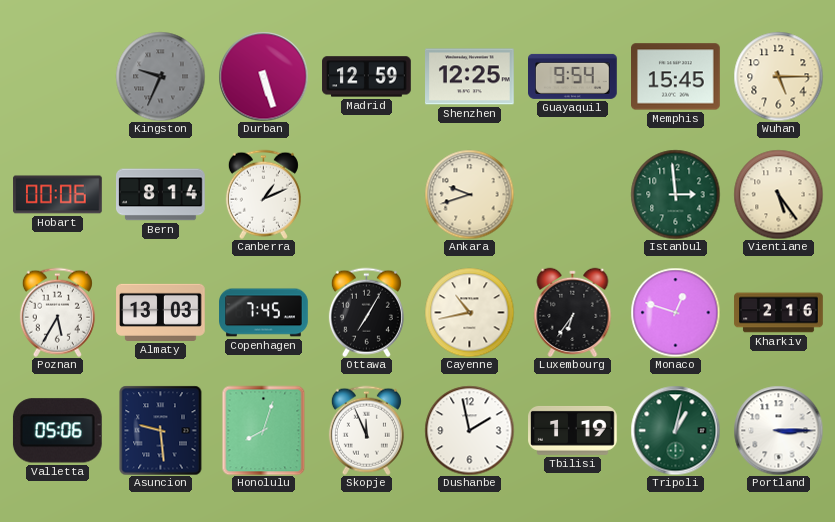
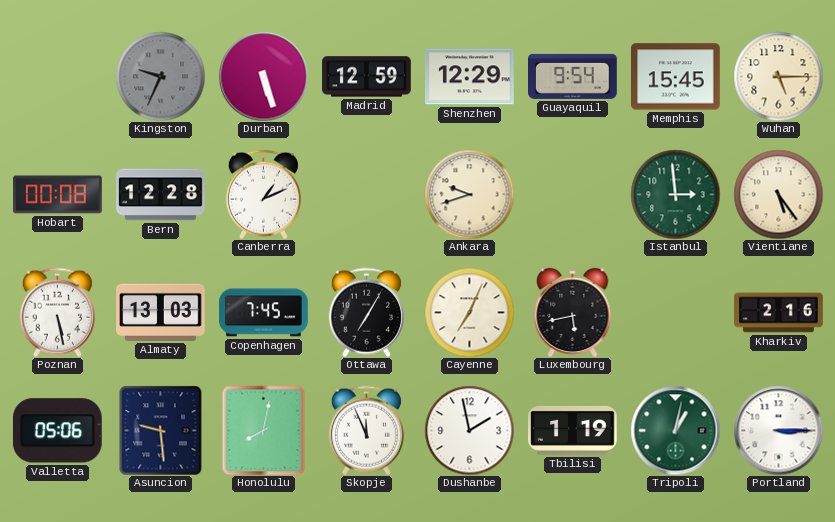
Shenzhen: 12:25 -> 12:29
Hobart: 00:06 -> 00:08
Bern: 8:14 -> 12:28
Poznan: 5:35 -> 5:28
Cayenne: 10:43 -> 7:04
Luxembourg: 6:36 -> 5:43
Monaco: 12:48 -> none
Honolulu: 8:03 -> 8:02
